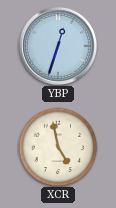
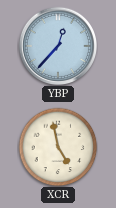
YBP: 12:33 -> 12:37
